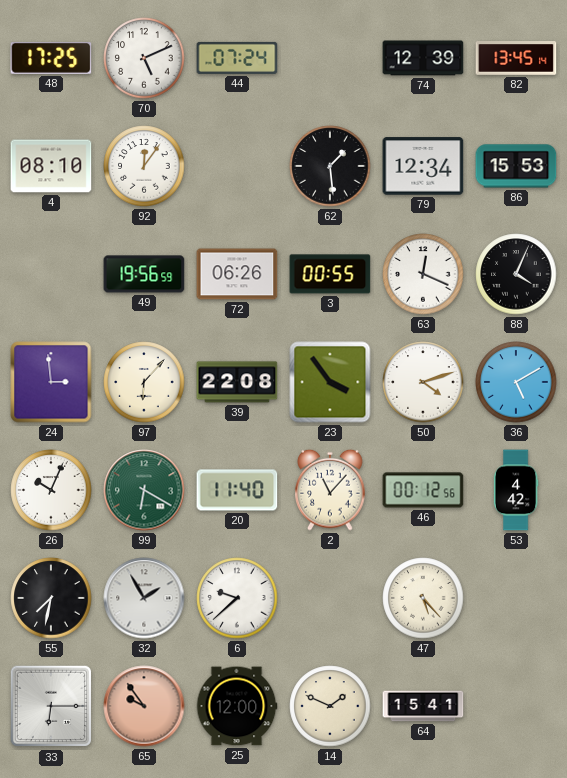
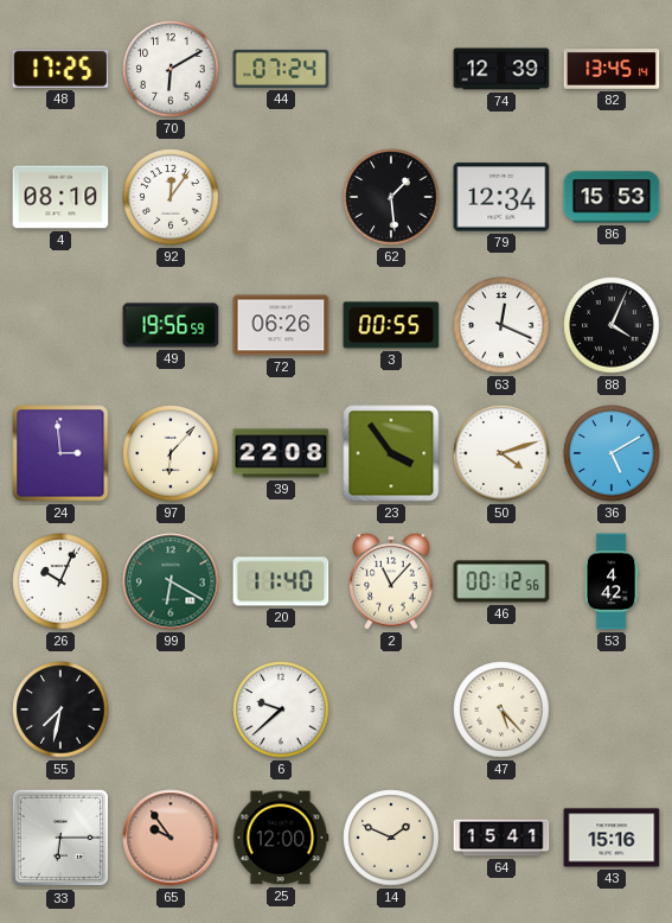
70: 5:11 -> 6:10
32: 1:55 -> none
43: none -> 15:16
